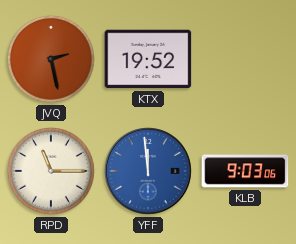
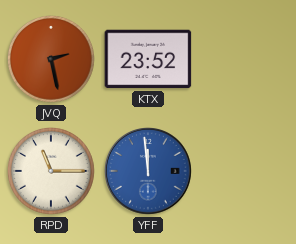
KTX: 19:52 -> 23:52
KLB: 9:03 -> none
